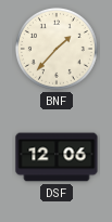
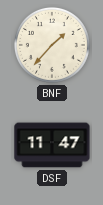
DSF: 12:06 -> 11:47
